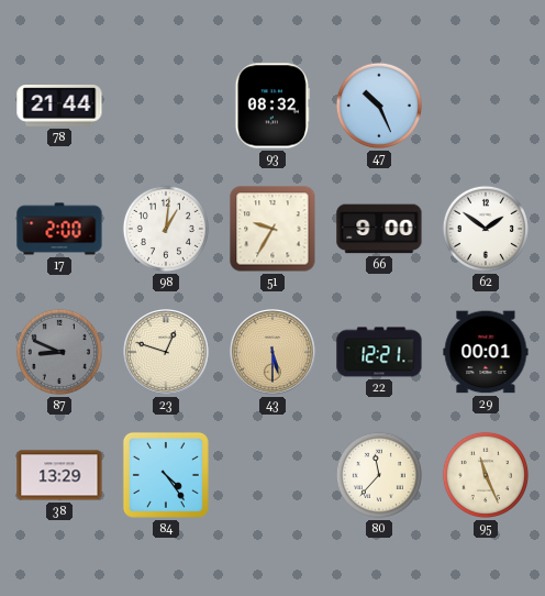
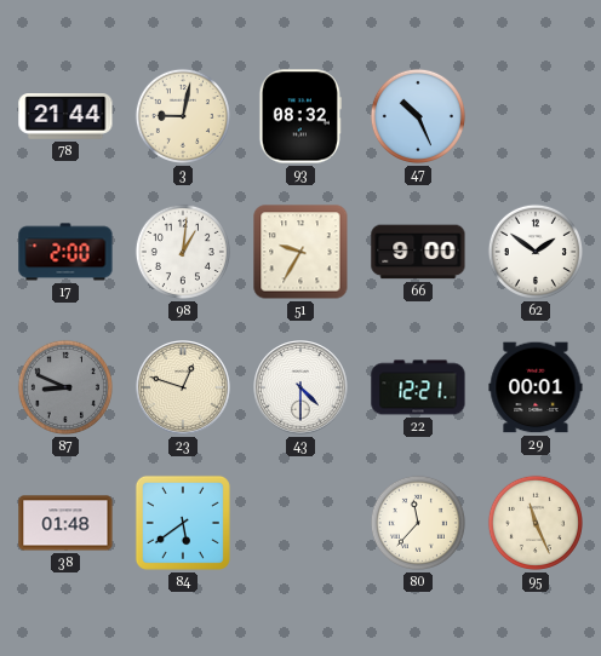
3: none -> 9:02
43: 5:30 -> 4:30
43 dial: champagne -> white
38: 13:29 -> 01:48
84: 4:24 -> 5:39
